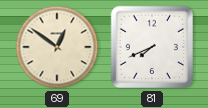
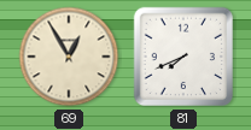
69: 12:51 -> 12:55
